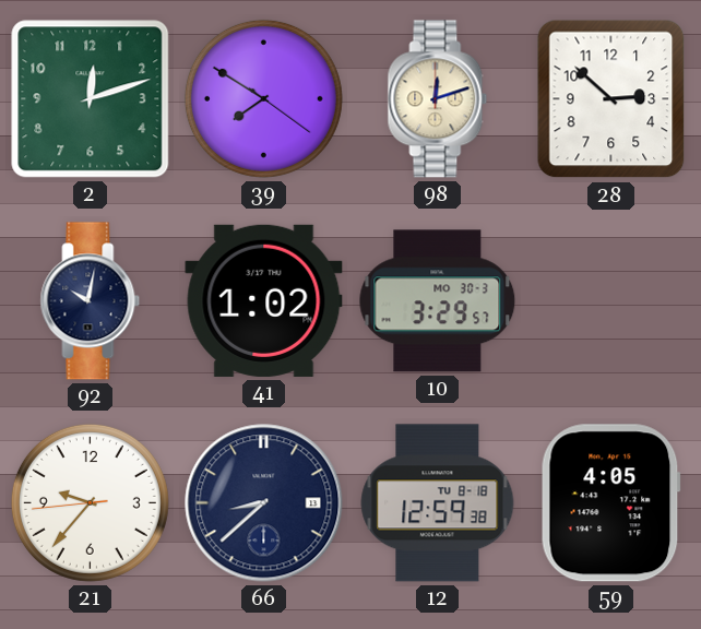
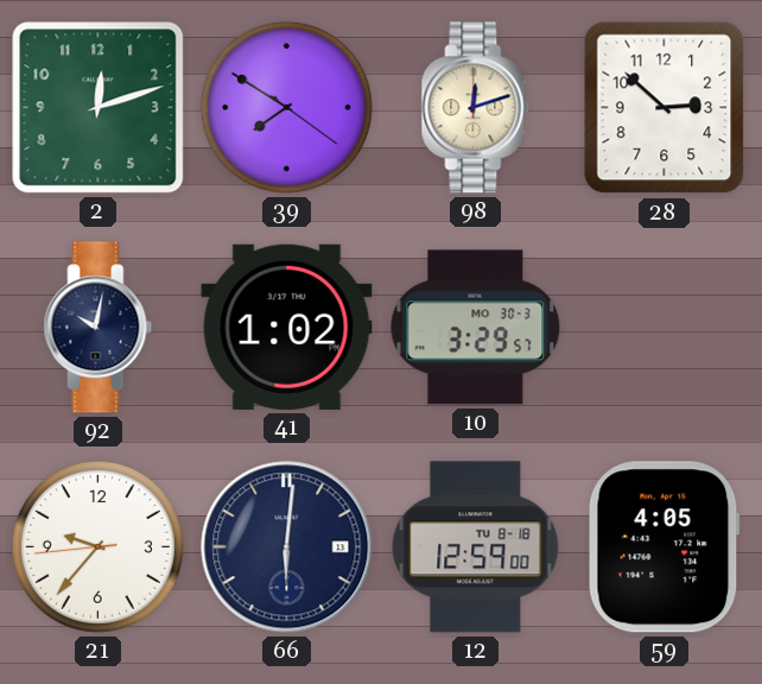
66: 8:38 -> 6:01
12: 12:59:38 -> 12:59:00
